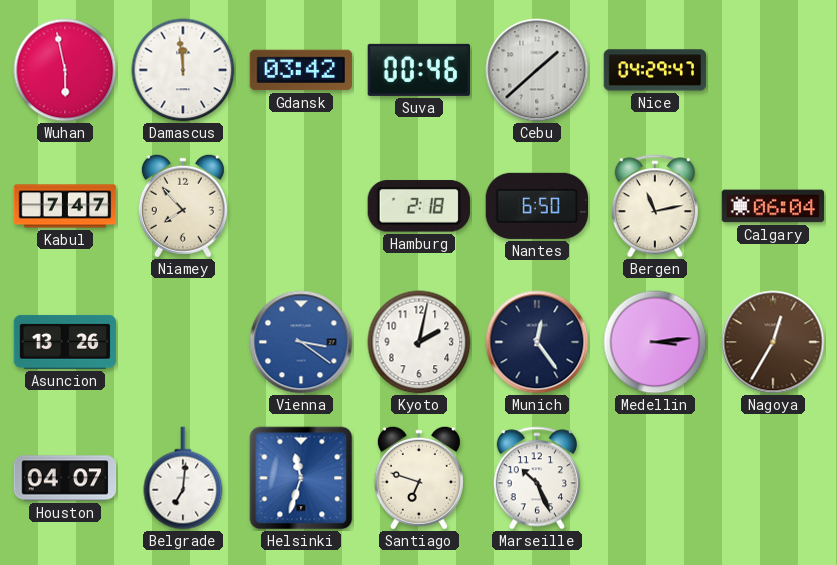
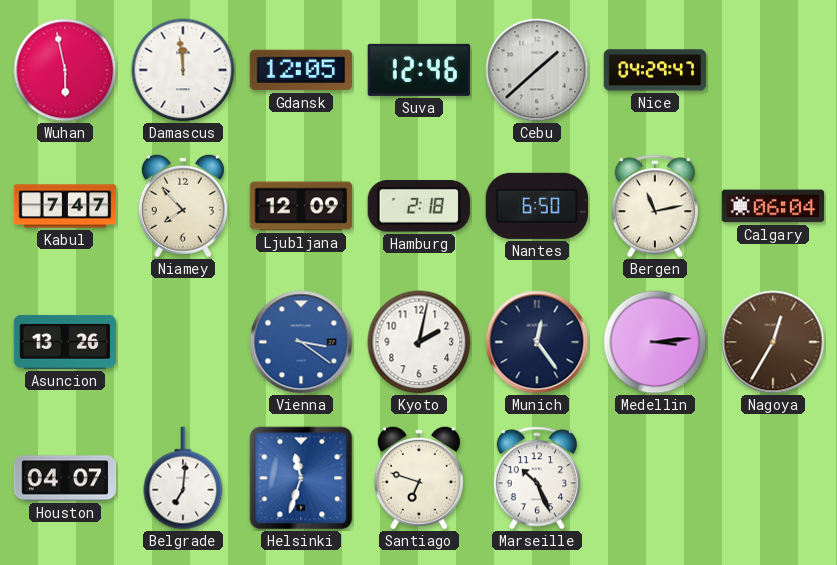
Gdansk: 03:42 -> 12:05
Suva: 00:46 -> 12:46
Ljubljana: none -> 12:09
